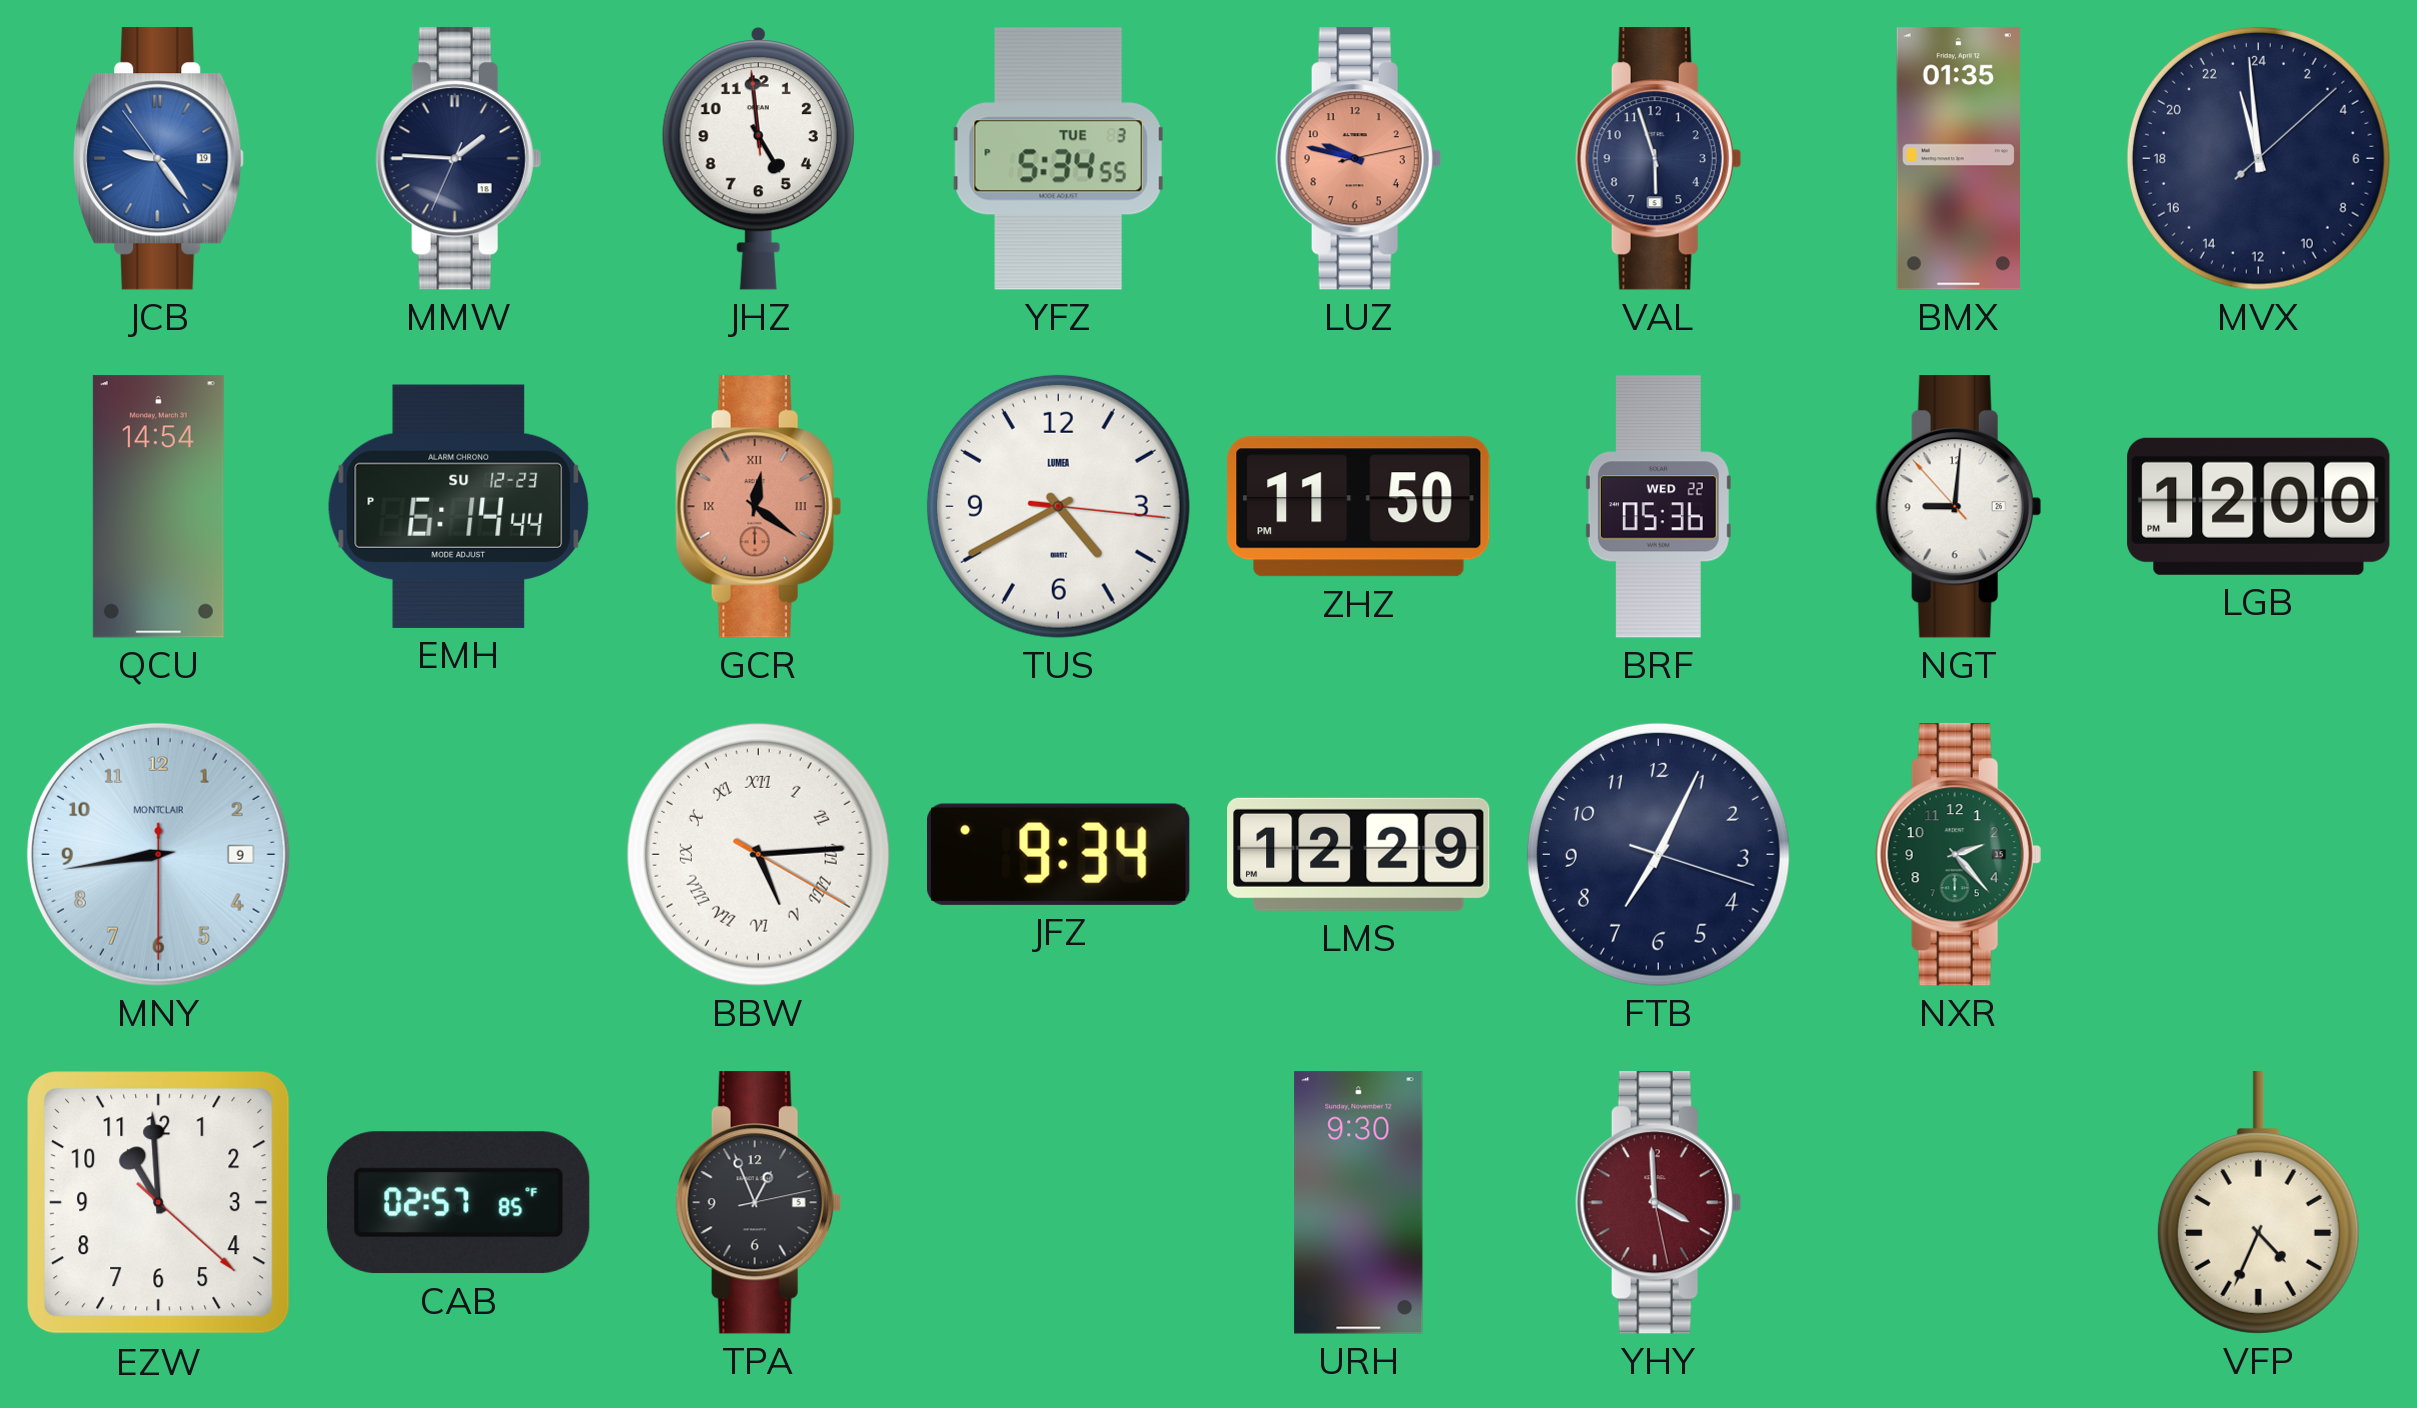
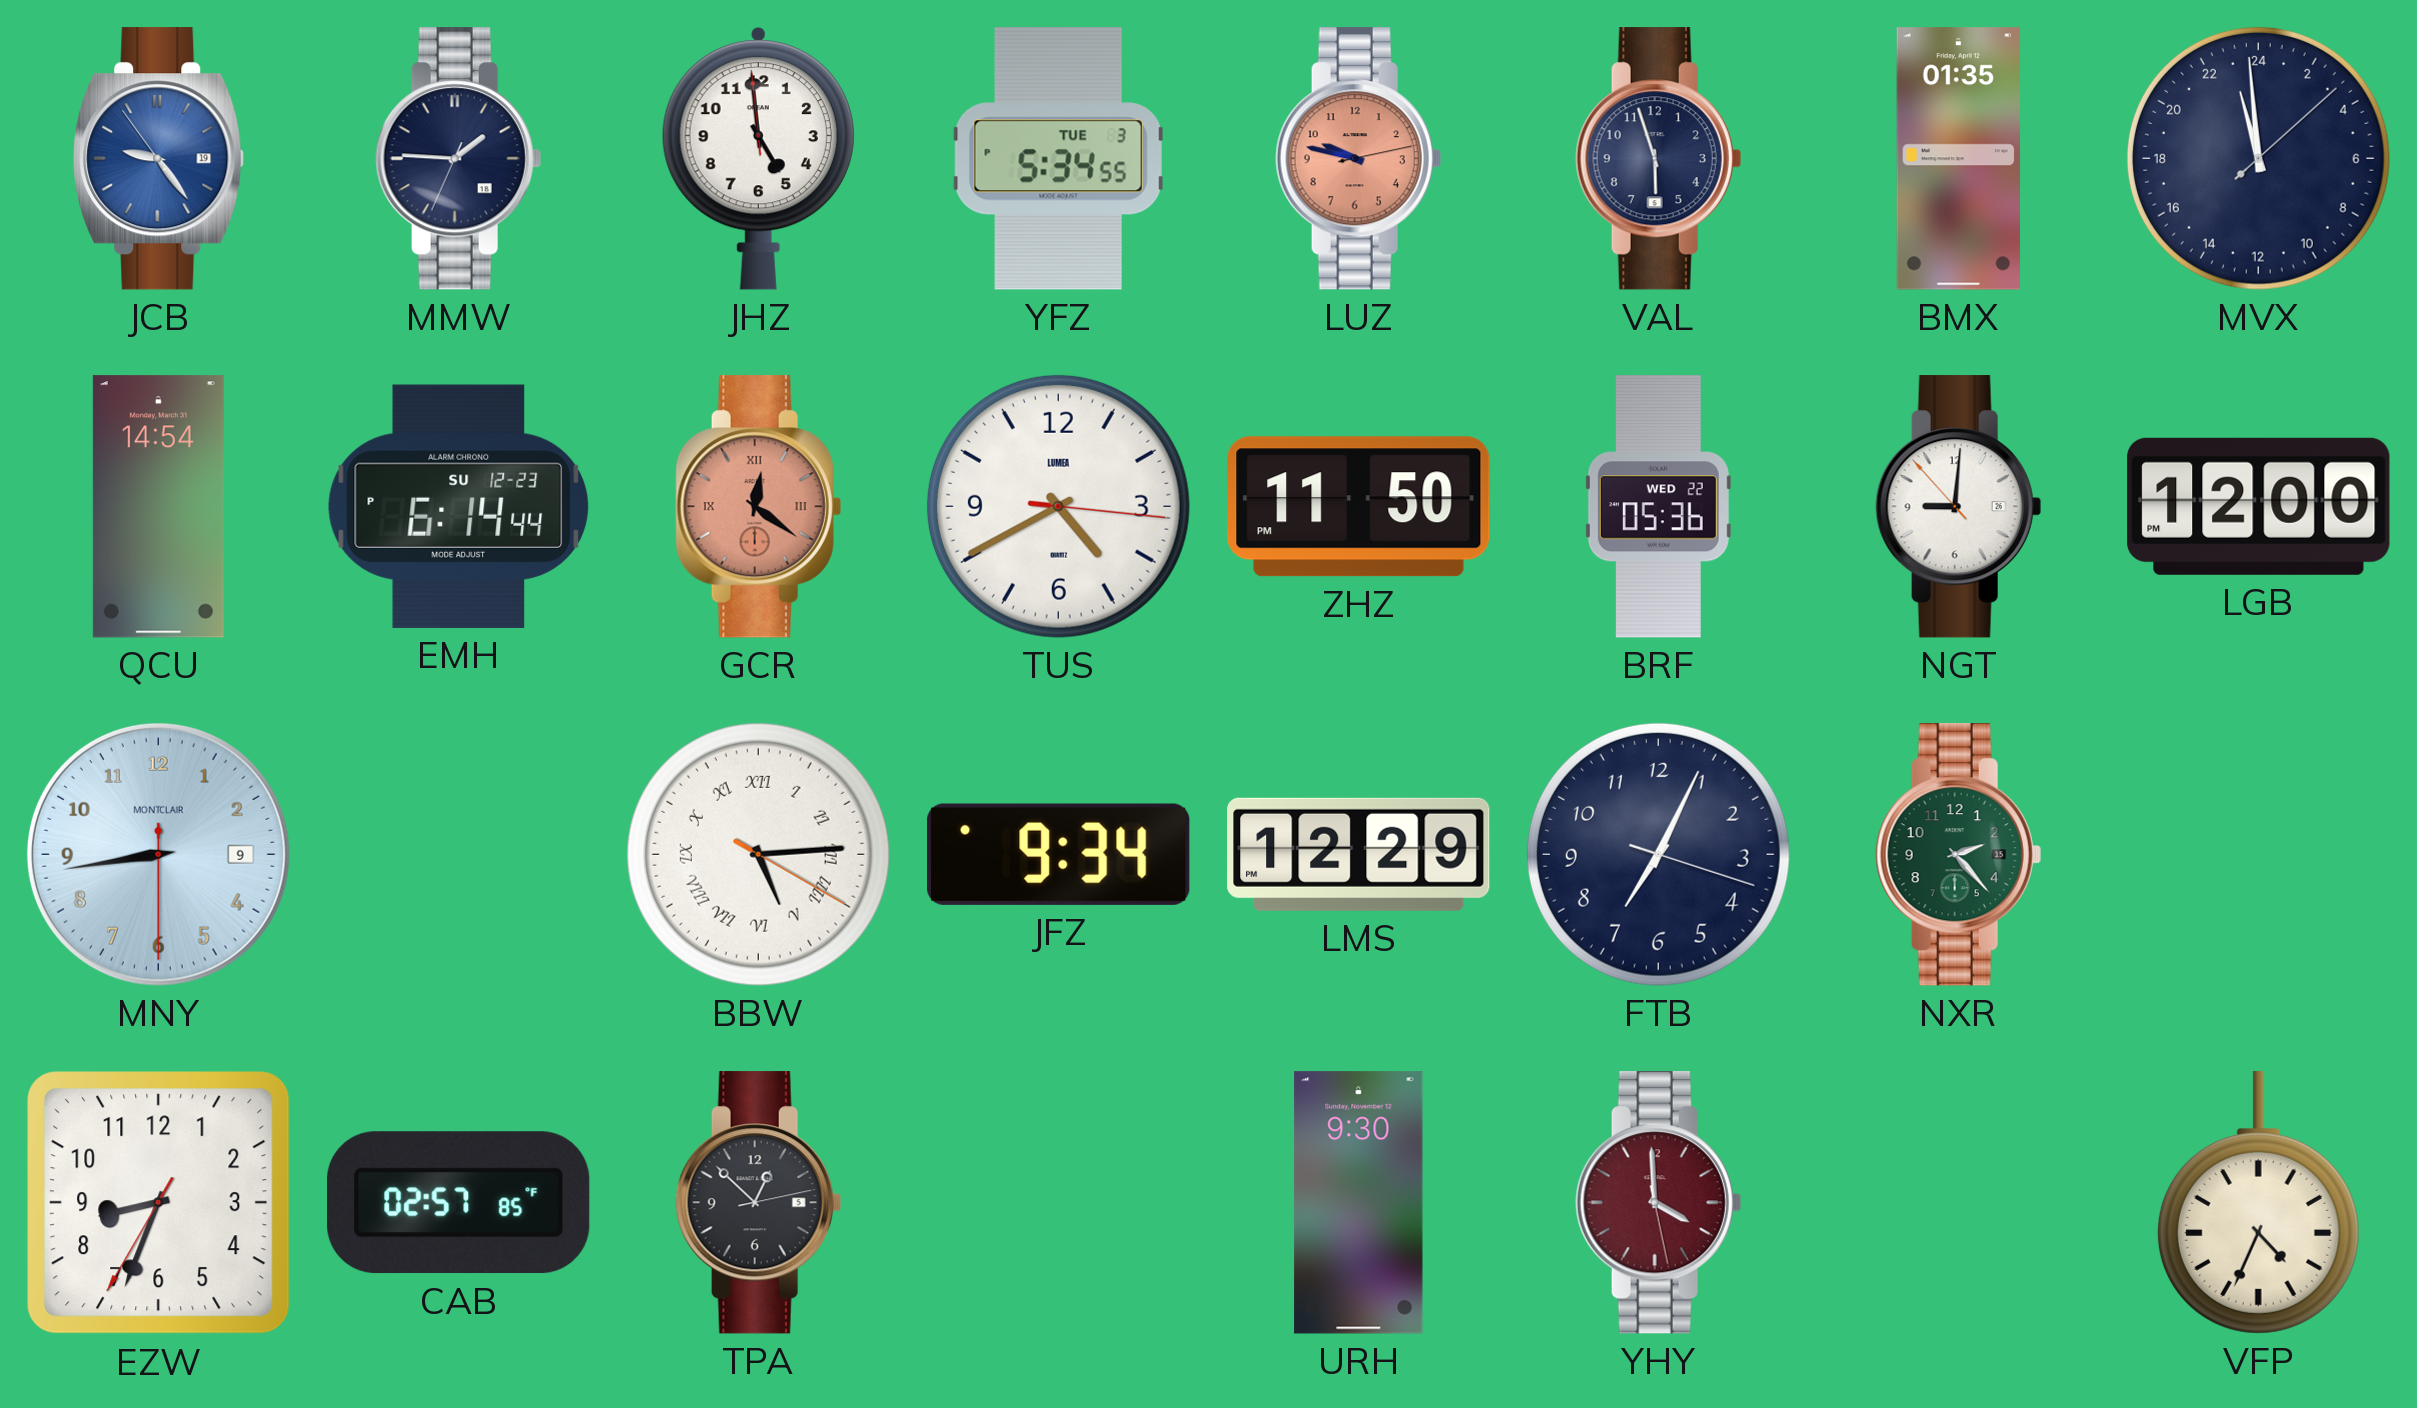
EZW: 10:59 -> 8:33
TPA: 12:56 -> 12:52
